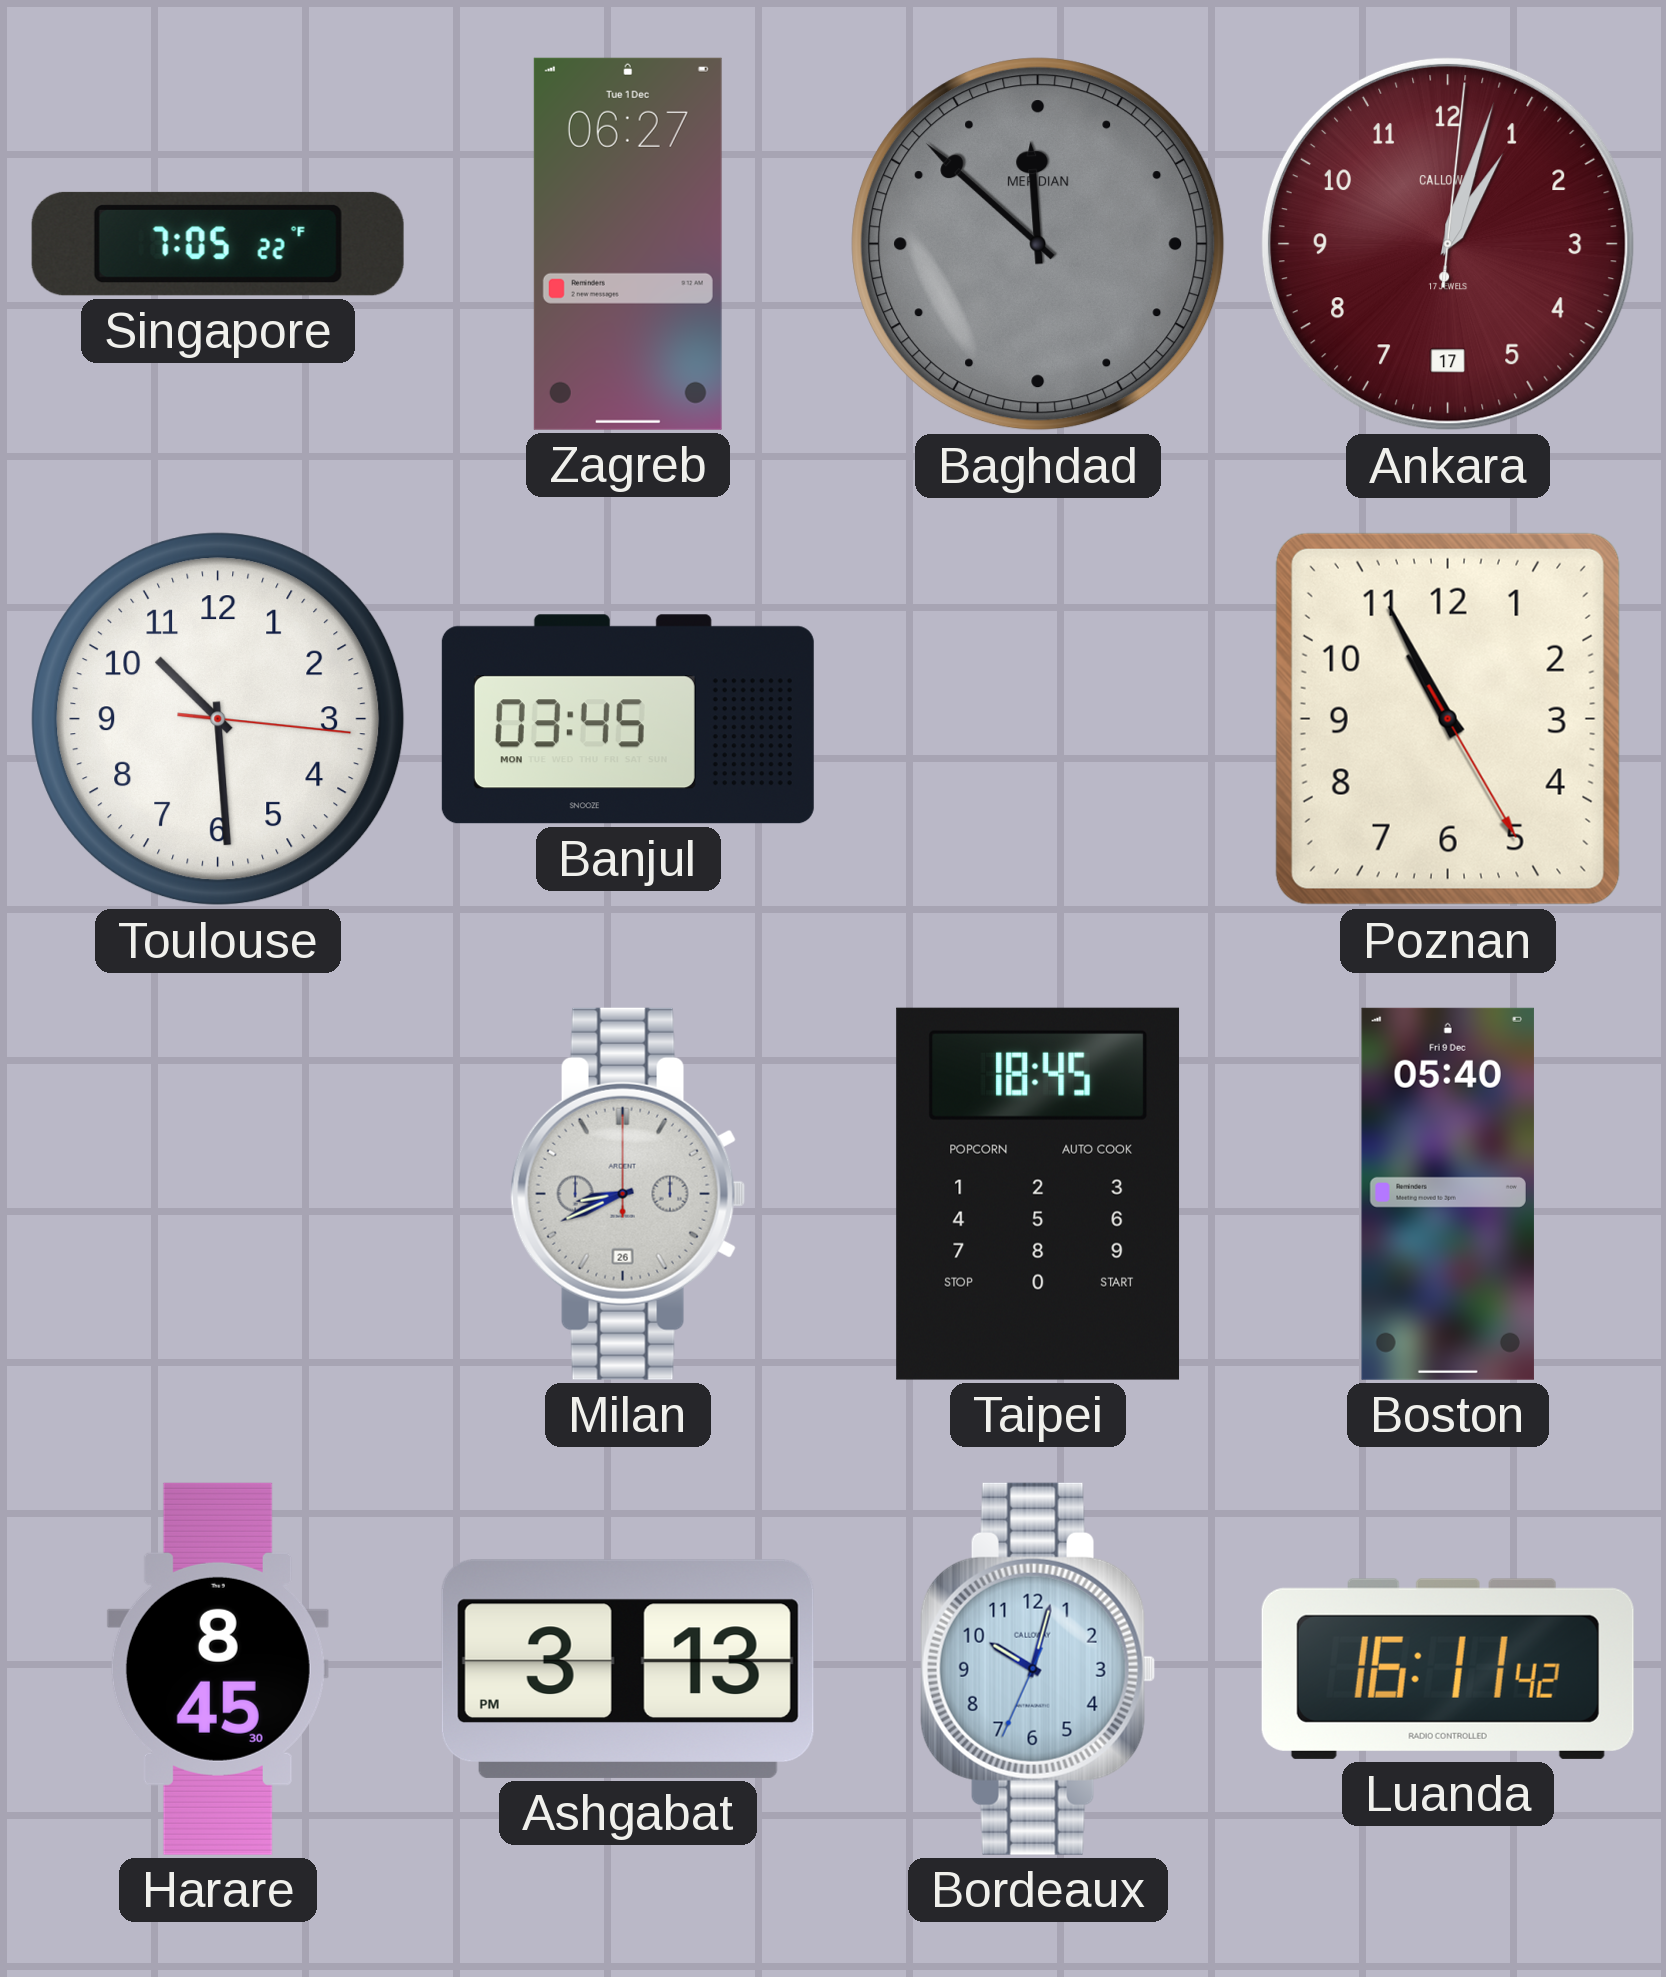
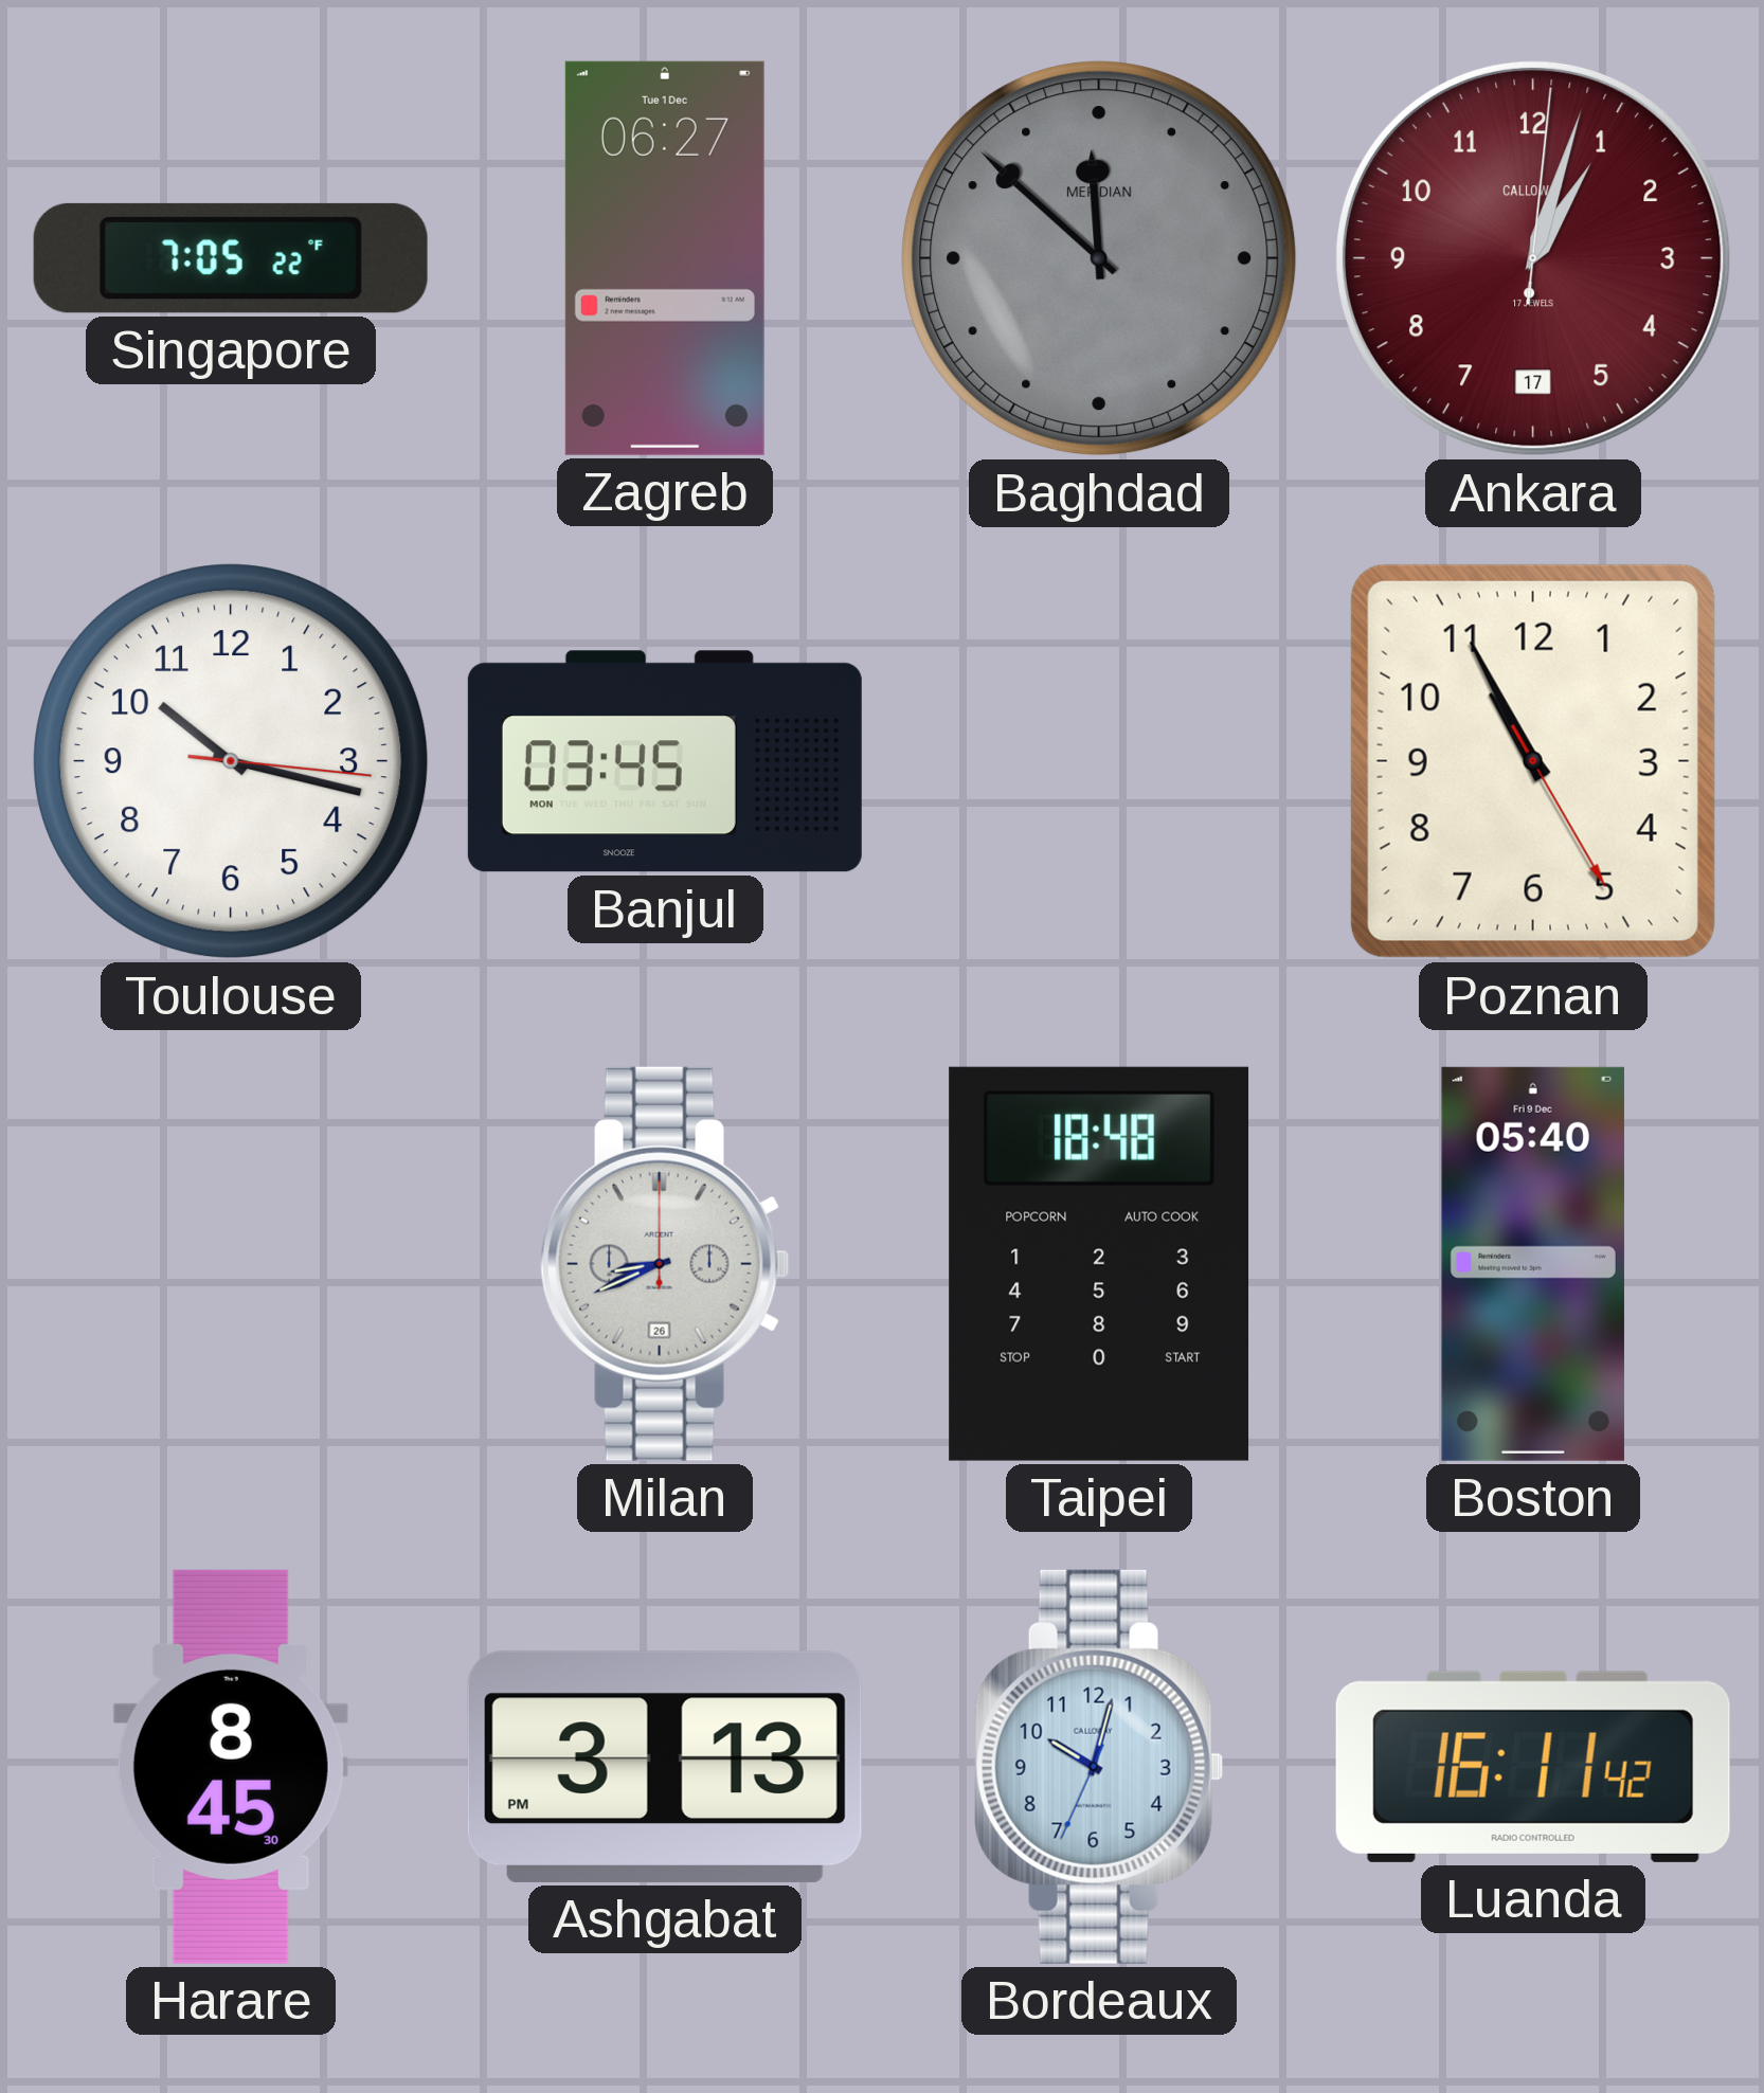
Toulouse: 10:29 -> 10:17
Taipei: 18:45 -> 18:48
